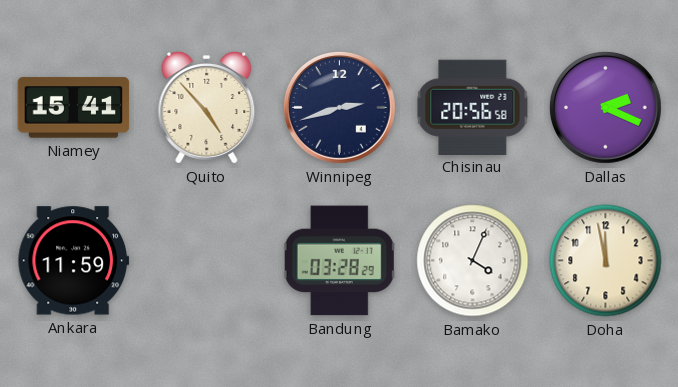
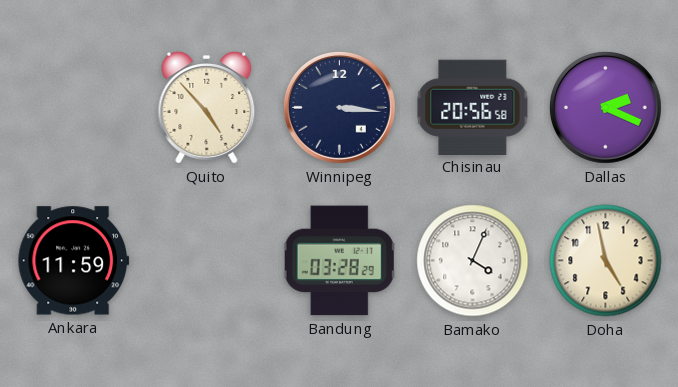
Niamey: 15:41 -> none
Winnipeg: 2:42 -> 3:16
Doha: 11:58 -> 4:58
